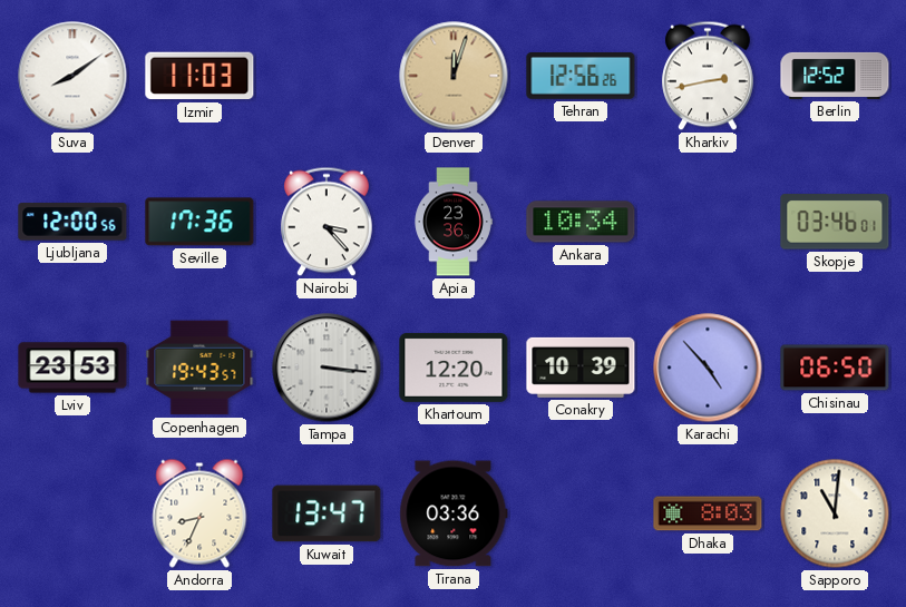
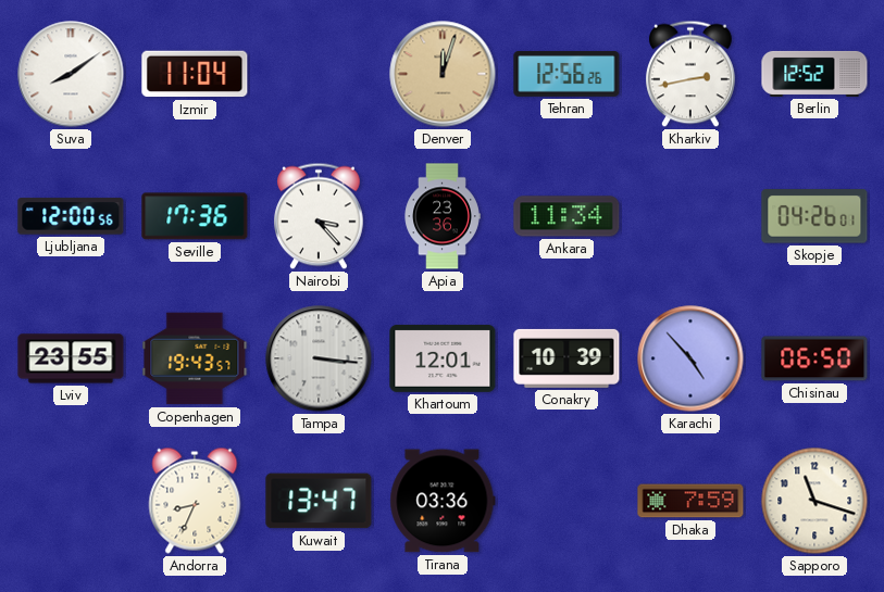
Izmir: 11:03 -> 11:04
Ankara: 10:34 -> 11:34
Skopje: 03:46 -> 04:26
Lviv: 23:53 -> 23:55
Khartoum: 12:20 -> 12:01
Dhaka: 8:03 -> 7:59
Sapporo: 11:01 -> 11:18
